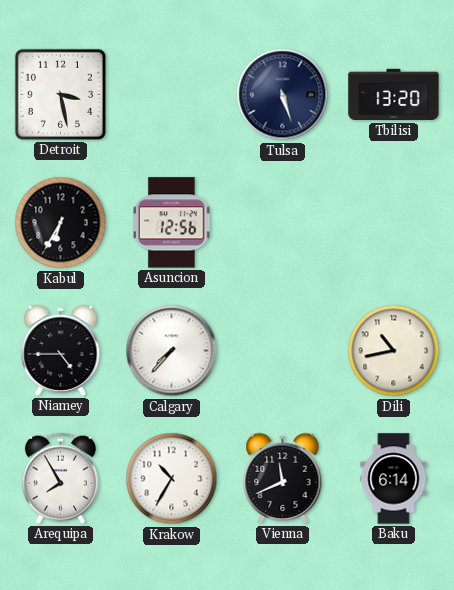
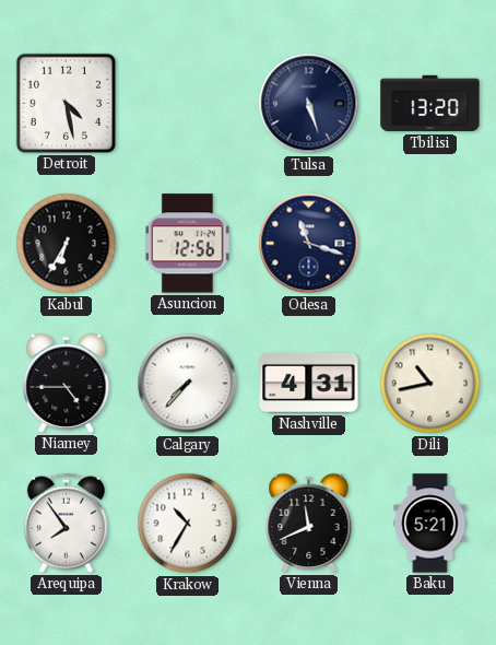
Detroit: 3:28 -> 4:28
Odesa: none -> 11:18
Nashville: none -> 4:31
Arequipa: 7:55 -> 7:54
Baku: 6:14 -> 5:21
